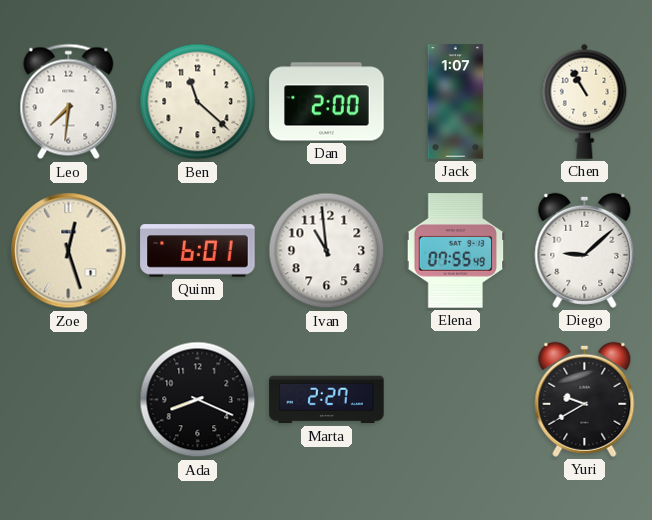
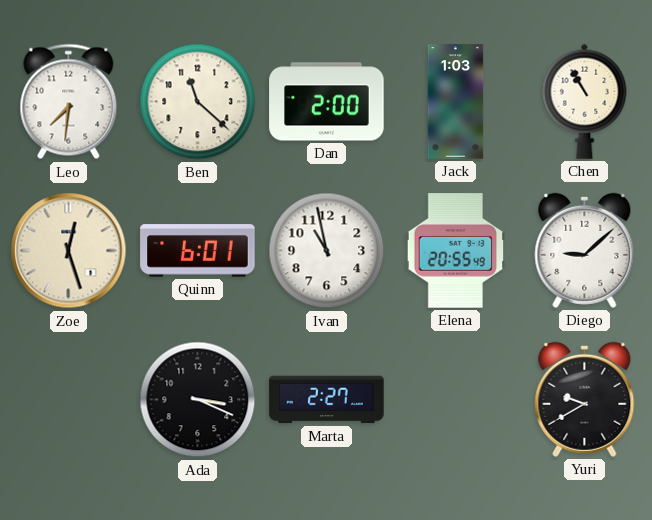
Jack: 1:07 -> 1:03
Ivan: 10:59 -> 10:58
Elena: 07:55 -> 20:55
Ada: 8:19 -> 3:19
